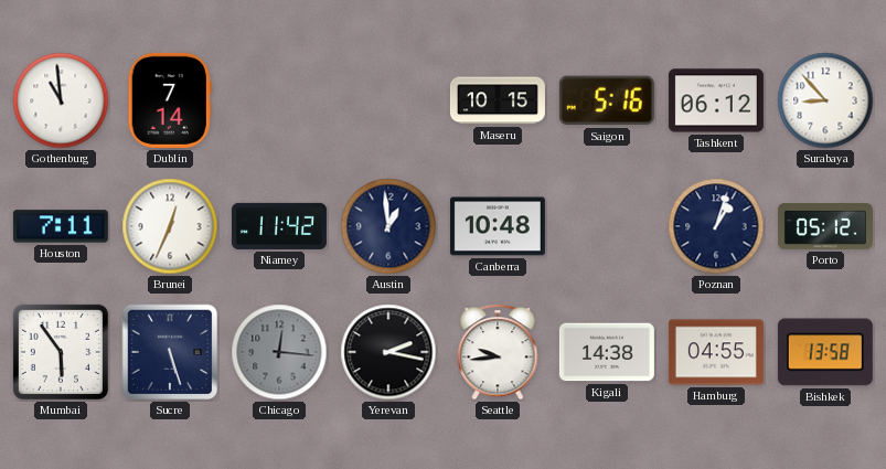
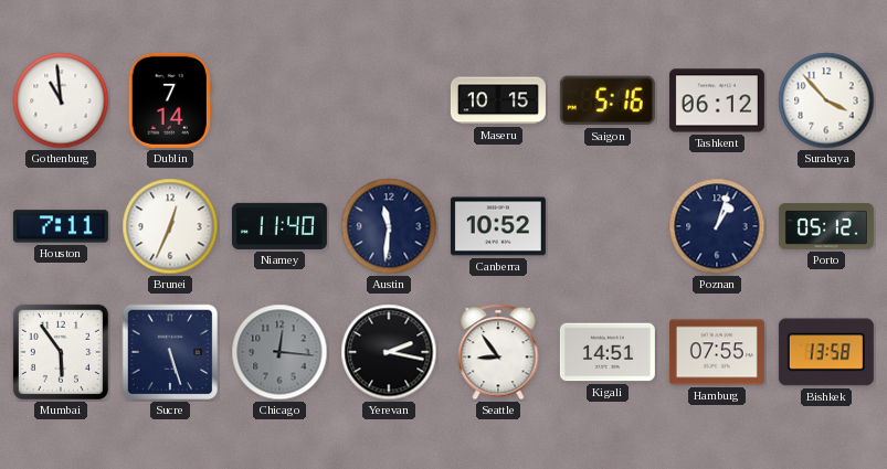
Surabaya: 8:53 -> 3:53
Niamey: 11:42 -> 11:40
Austin: 12:59 -> 11:31
Canberra: 10:48 -> 10:52
Seattle: 9:44 -> 8:54
Kigali: 14:38 -> 14:51
Hamburg: 04:55 -> 07:55
